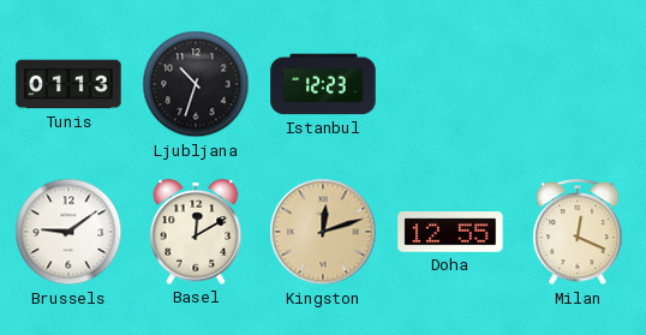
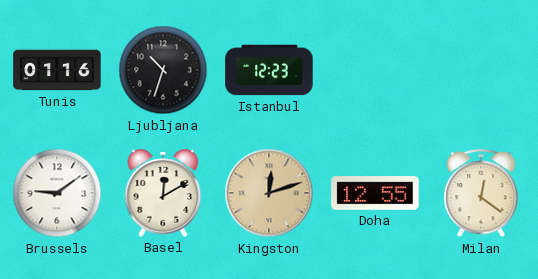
Tunis: 01:13 -> 01:16
Milan: 12:19 -> 12:21
